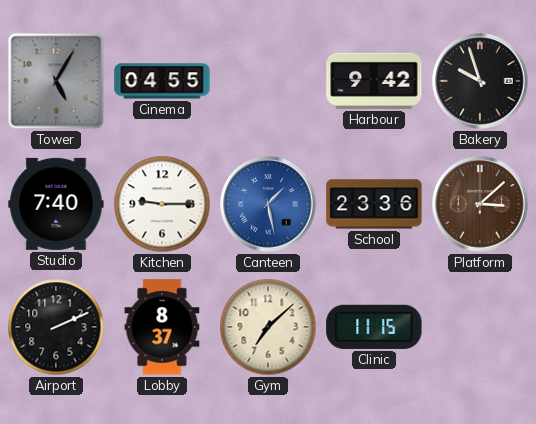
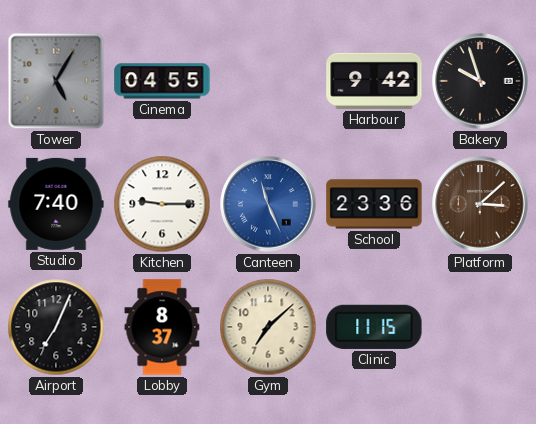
Canteen: 1:28 -> 11:26
Airport: 2:11 -> 7:04
